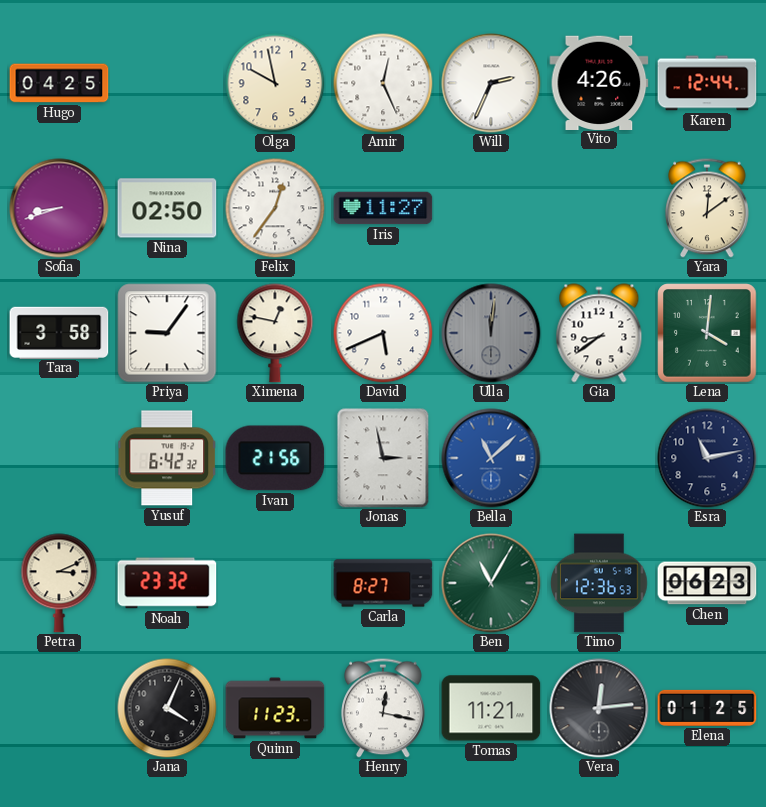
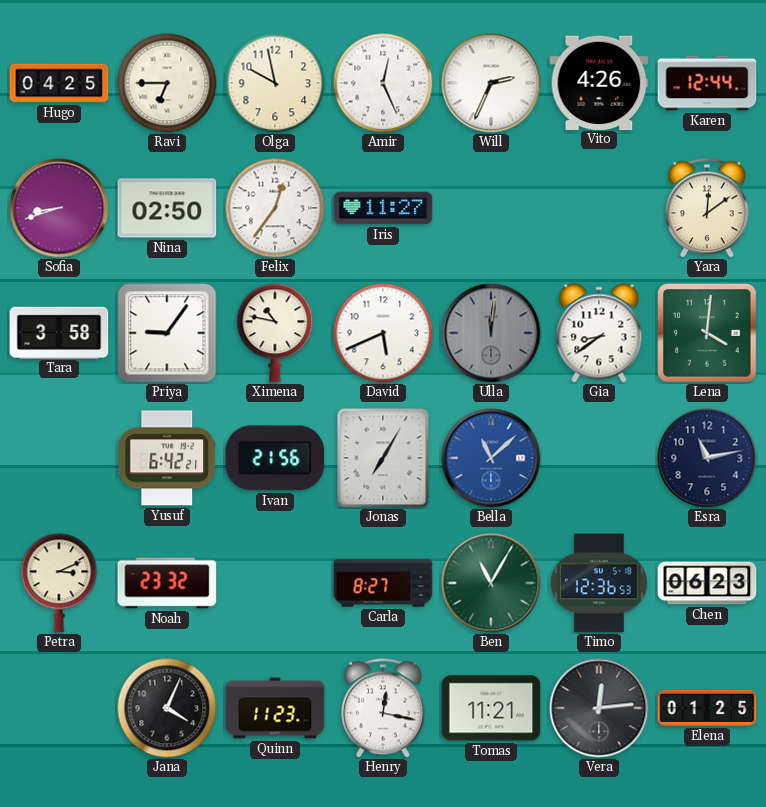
Ravi: none -> 6:45
Ximena: 12:47 -> 10:47
Yusuf: 6:42:32 -> 6:42:21
Jonas: 2:58 -> 7:05
